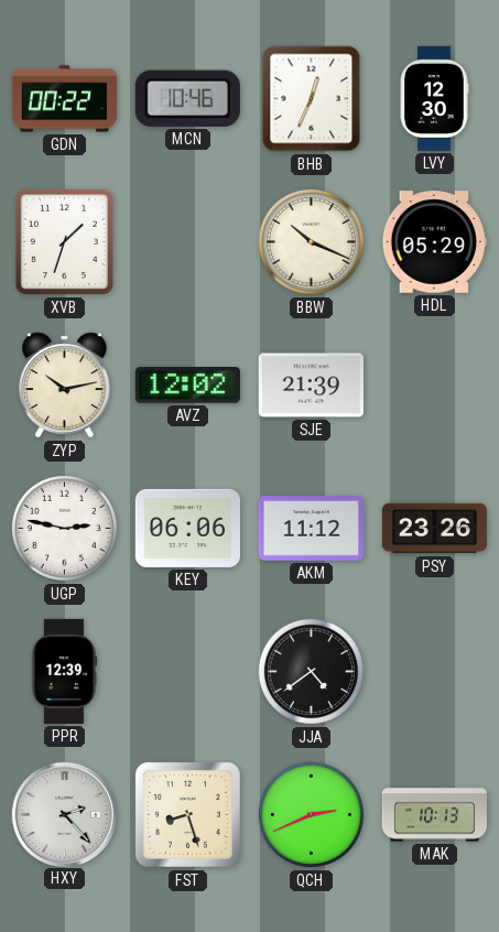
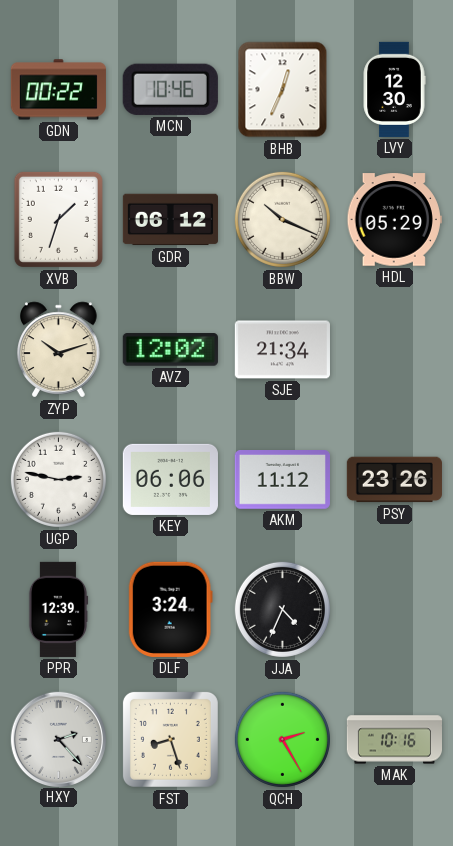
GDR: none -> 06:12
ZYP: 10:13 -> 10:12
SJE: 21:39 -> 21:34
DLF: none -> 3:24
JJA: 4:39 -> 4:34
QCH: 2:41 -> 2:25
MAK: 10:13 -> 10:16
